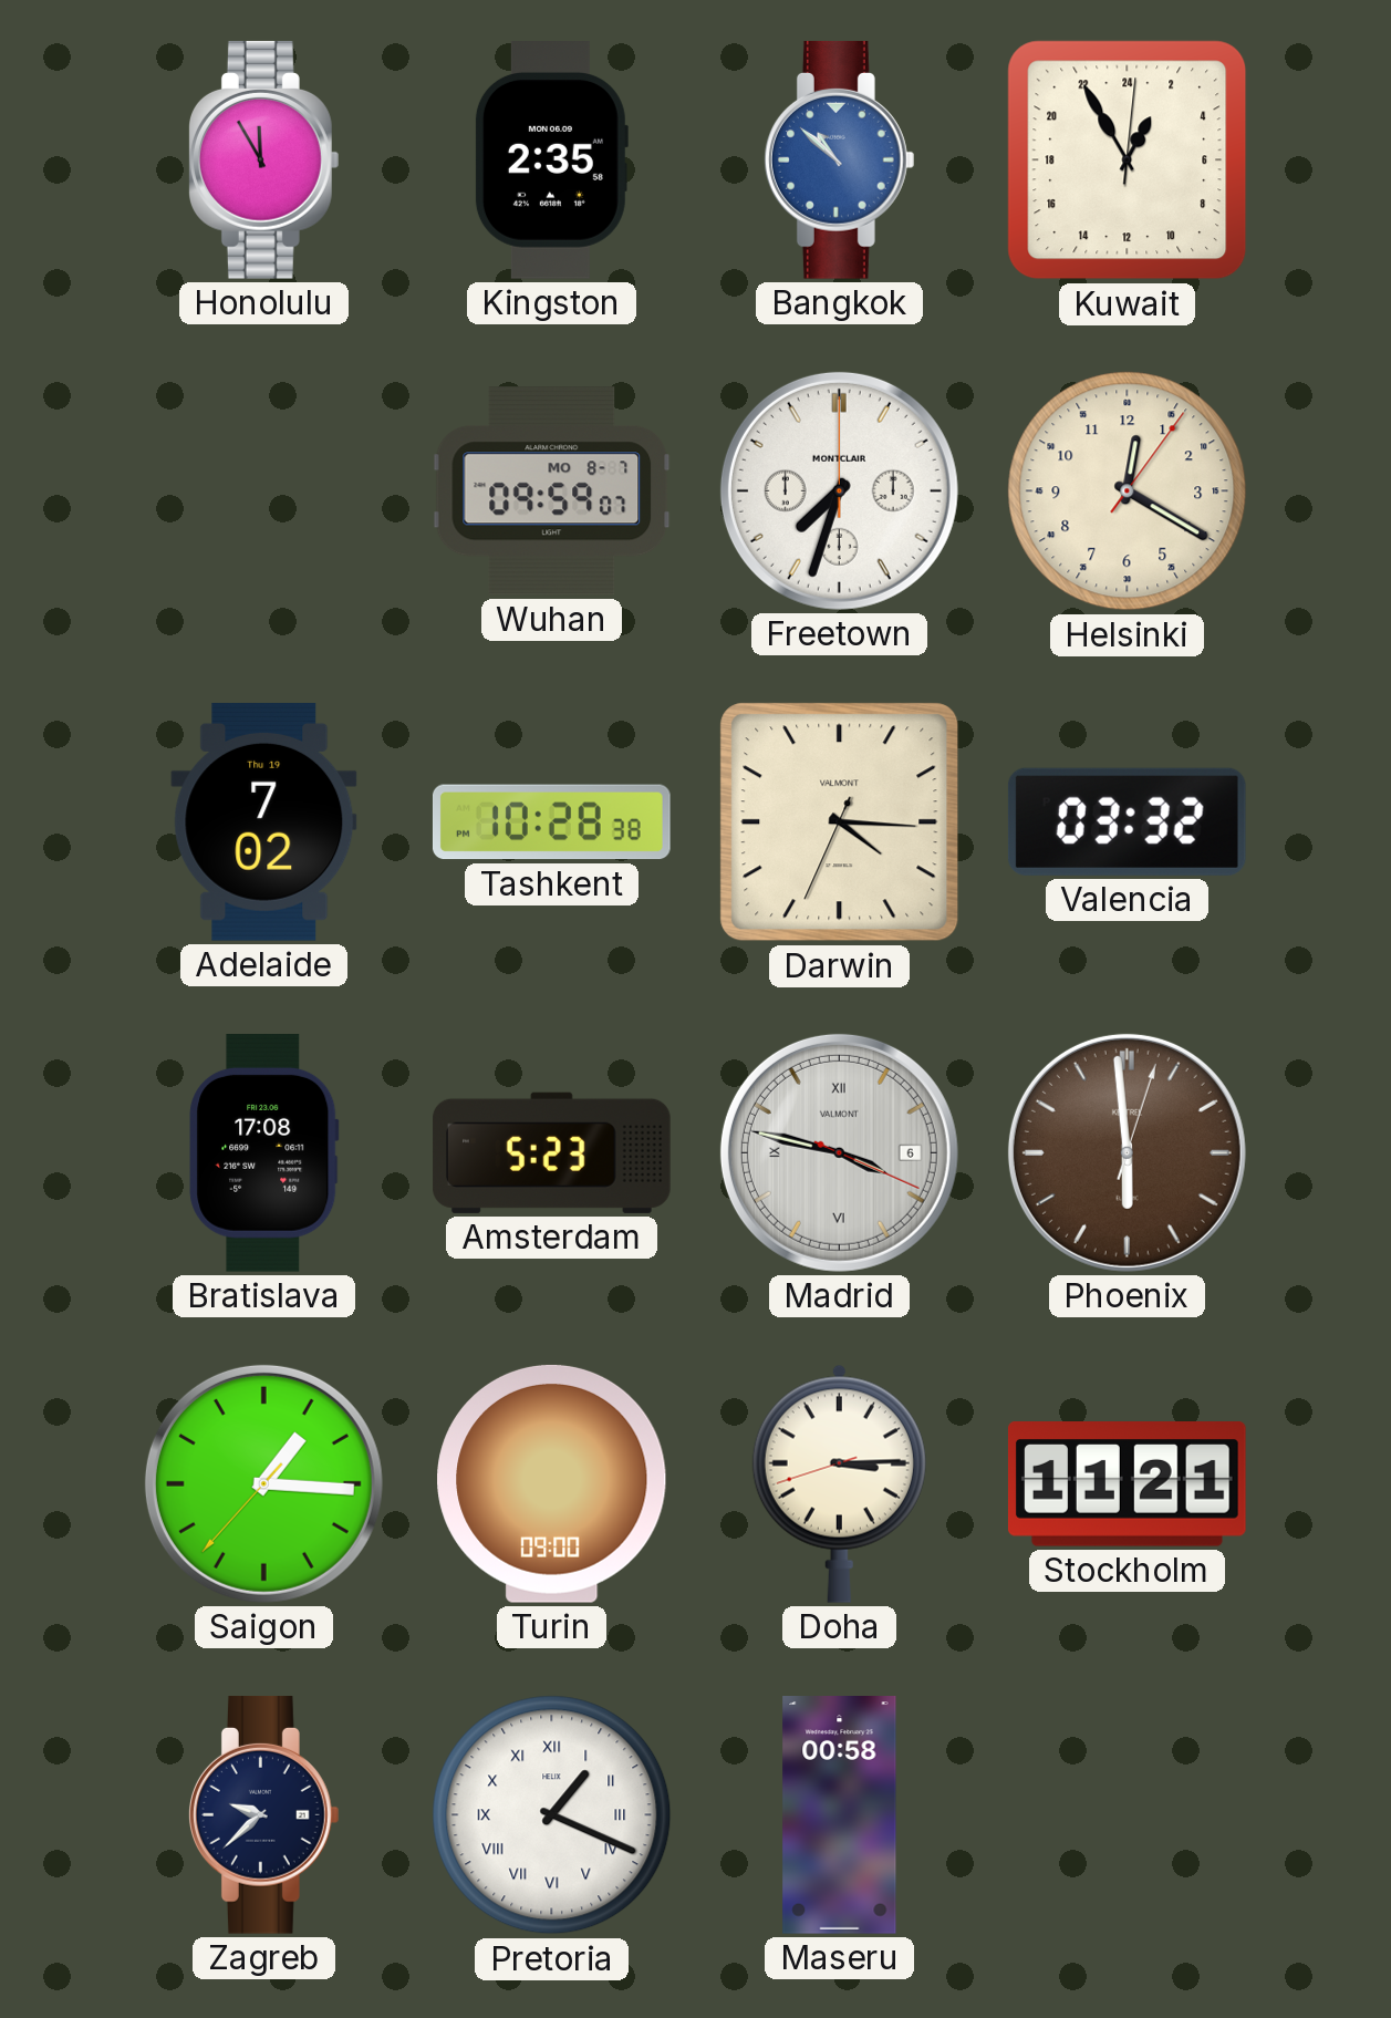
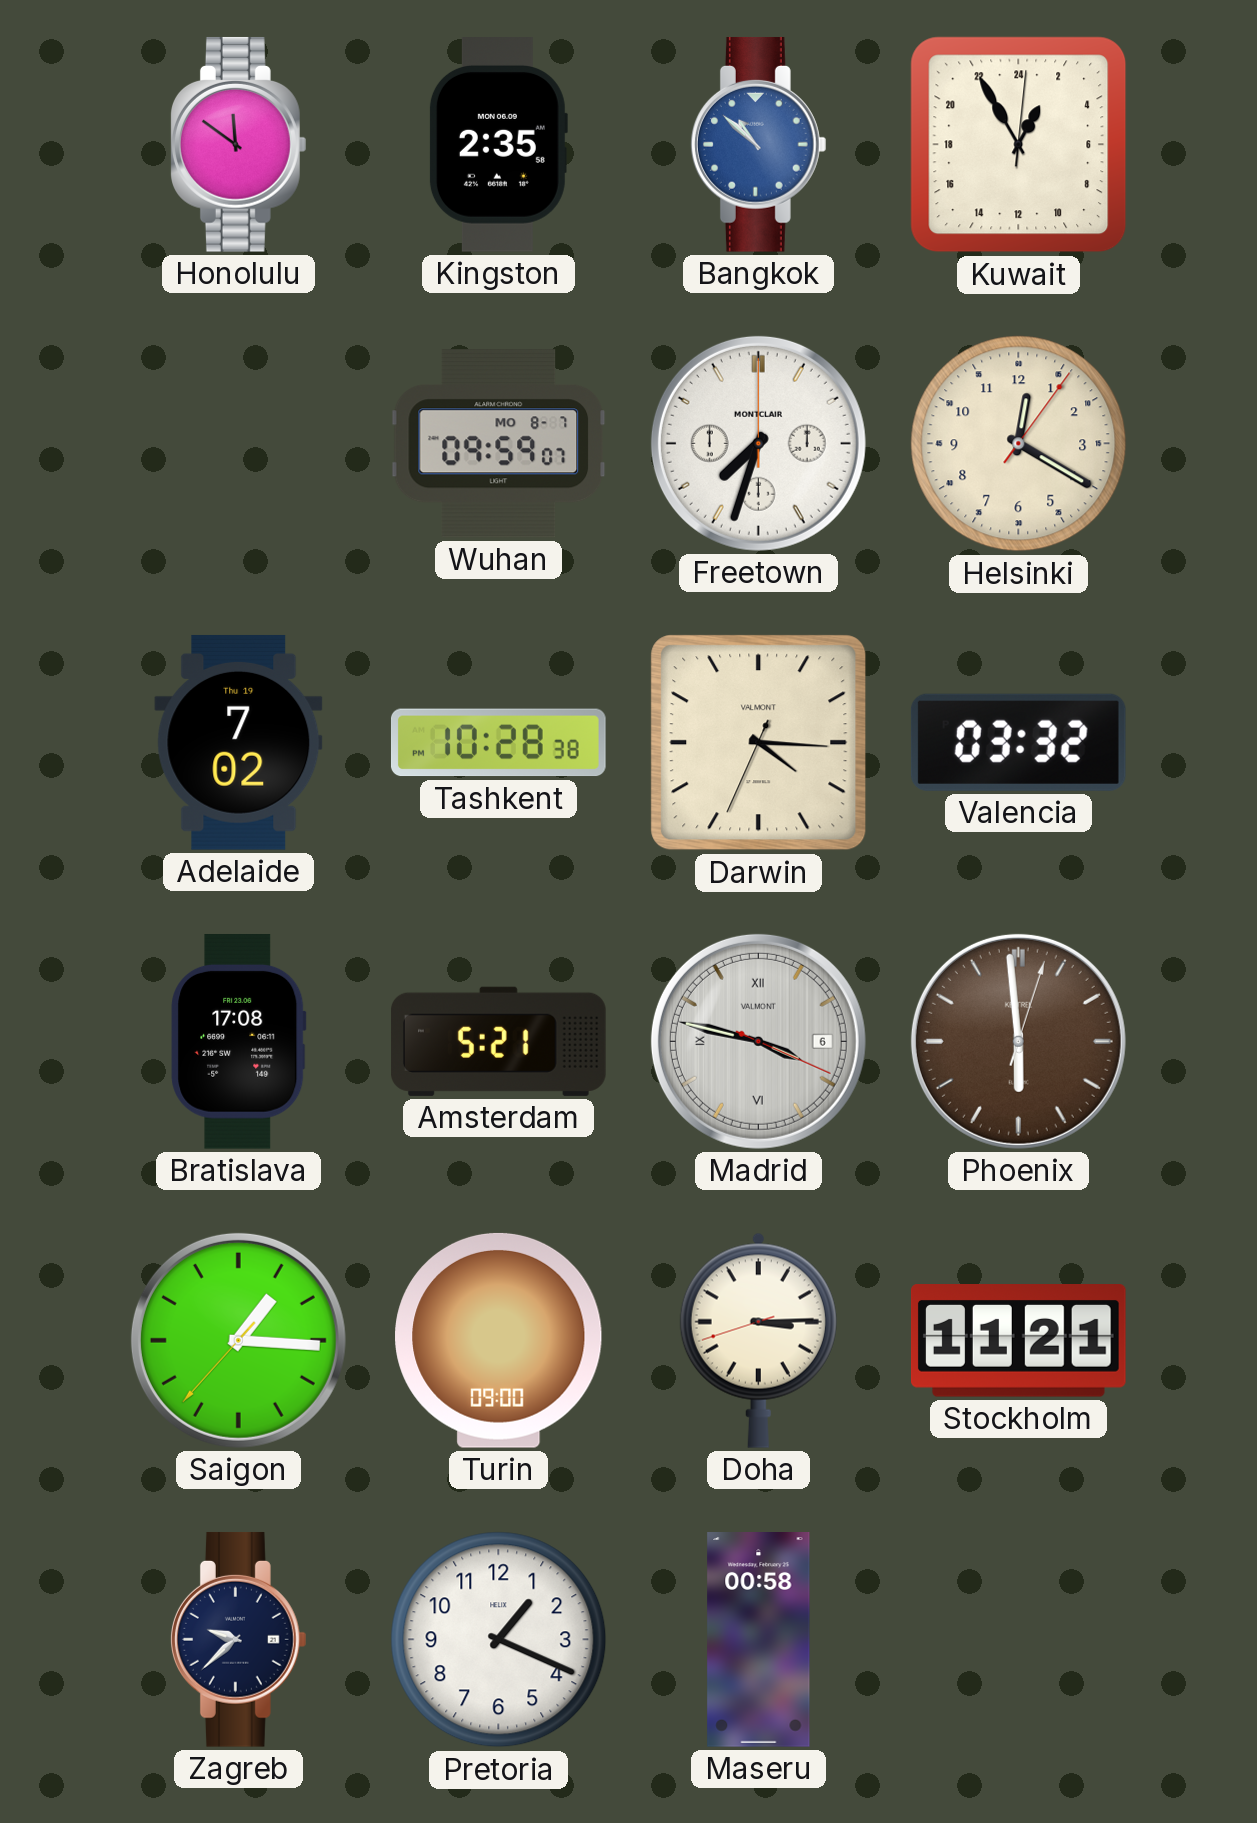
Honolulu: 11:55 -> 11:51
Amsterdam: 5:23 -> 5:21
Pretoria numerals: Roman -> Arabic
